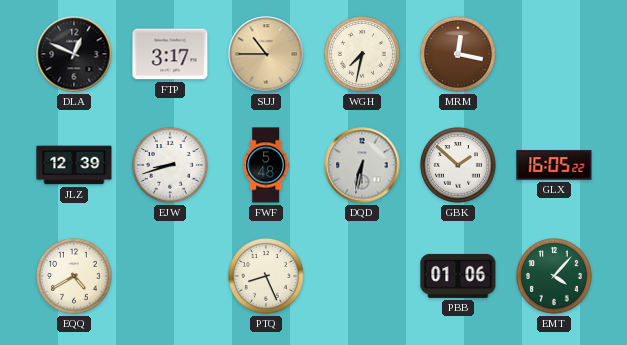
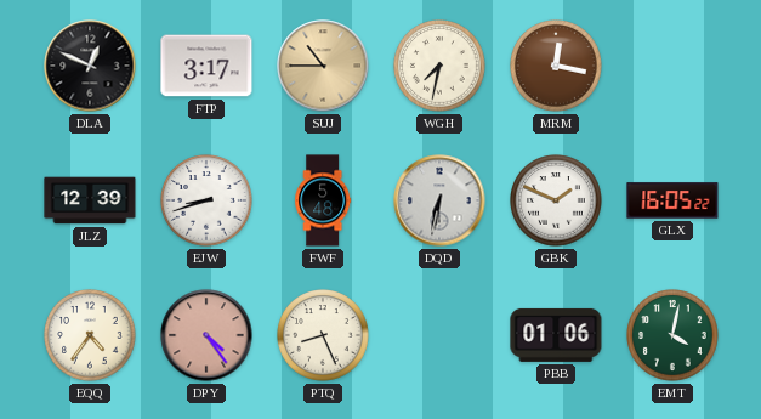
GBK: 1:52 -> 1:49
EQQ: 4:40 -> 4:36
DPY: none -> 4:24
EMT: 4:07 -> 4:02
